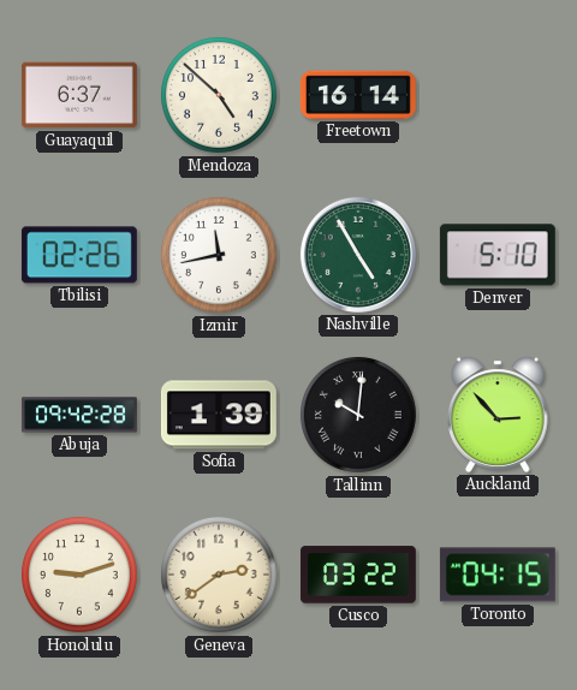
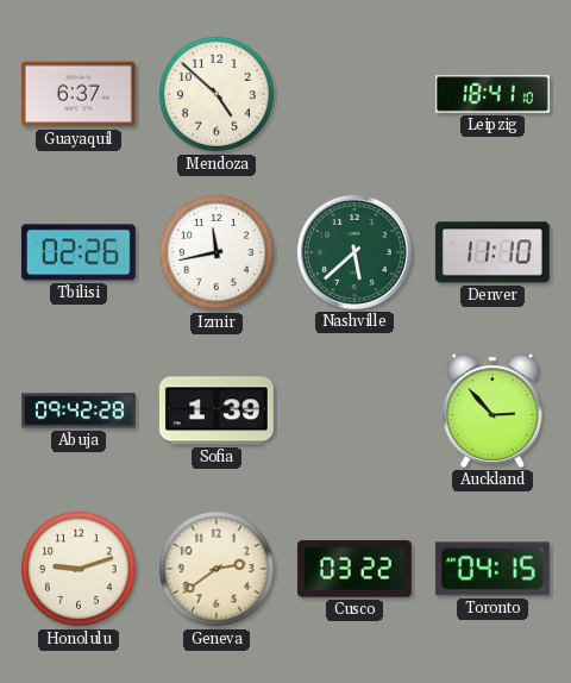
Freetown: 16:14 -> none
Leipzig: none -> 18:41
Nashville: 4:55 -> 5:38
Denver: 5:10 -> 11:10
Tallinn: 10:01 -> none
